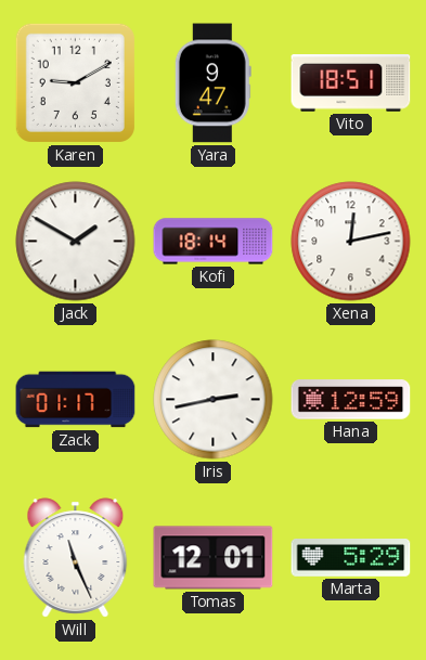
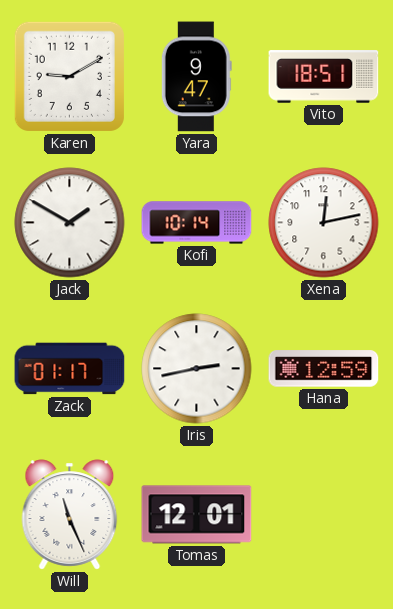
Kofi: 18:14 -> 10:14
Marta: 5:29 -> none
